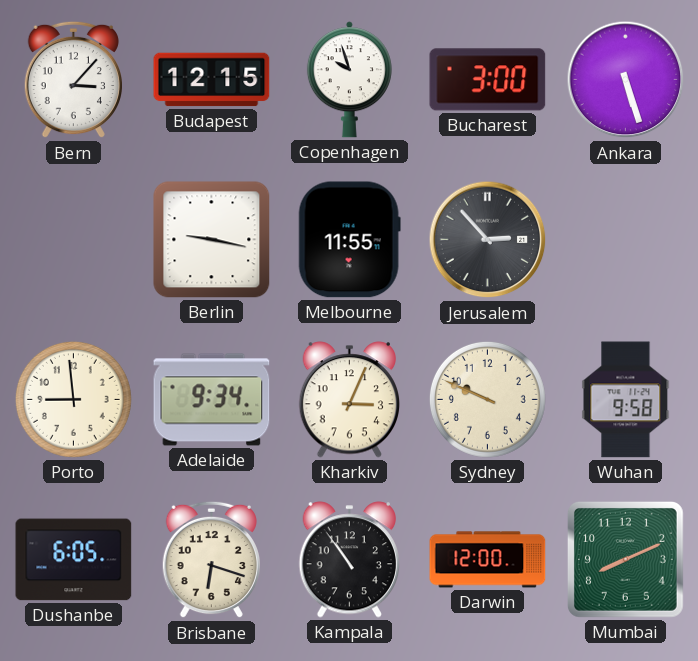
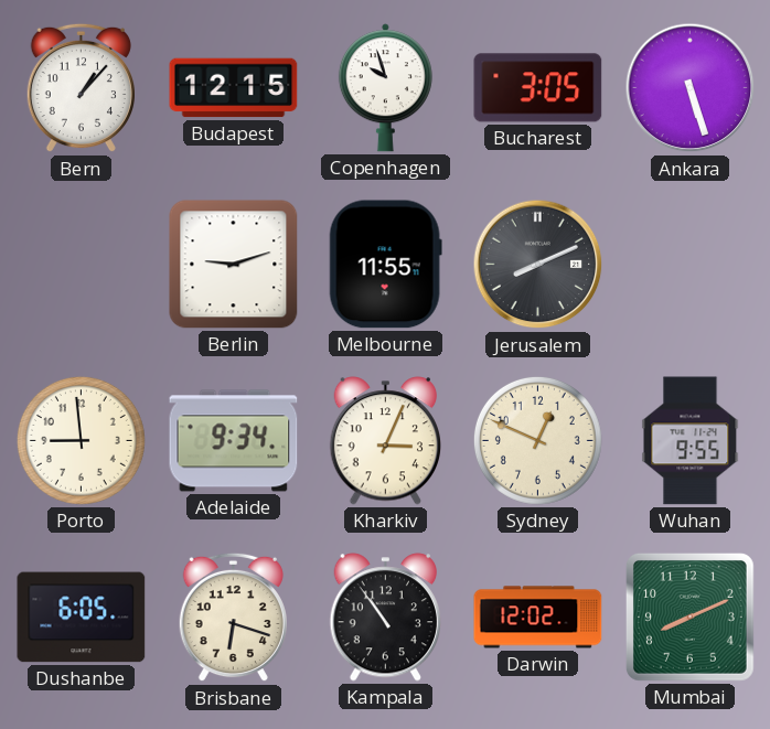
Bern: 3:07 -> 1:07
Bucharest: 3:00 -> 3:05
Berlin: 9:17 -> 9:12
Jerusalem: 2:53 -> 8:11
Sydney: 9:49 -> 12:49
Wuhan: 9:58 -> 9:55
Darwin: 12:00 -> 12:02
